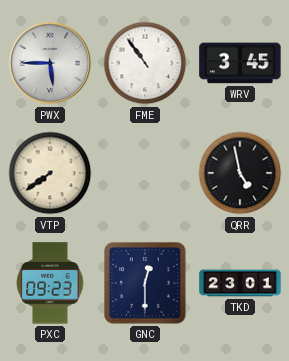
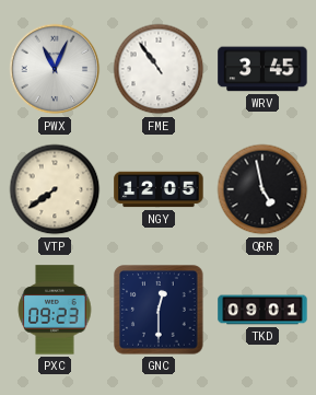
PWX: 5:45 -> 11:04
NGY: none -> 12:05
TKD: 23:01 -> 09:01
